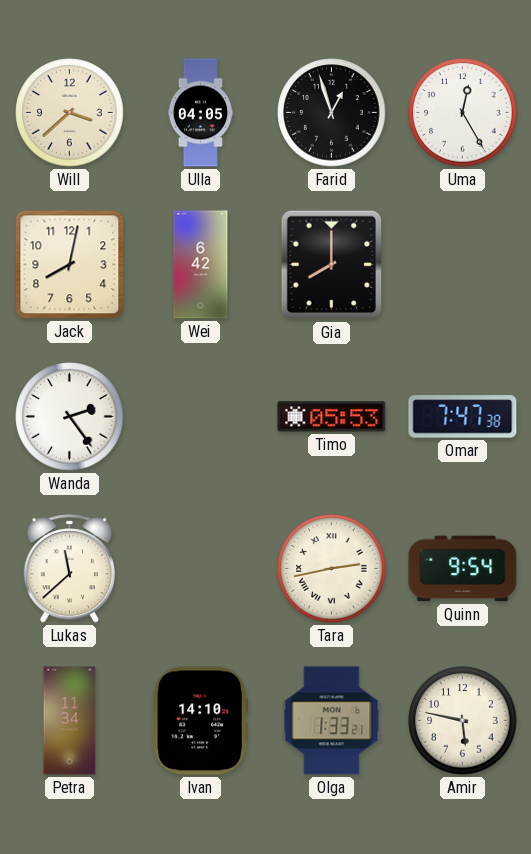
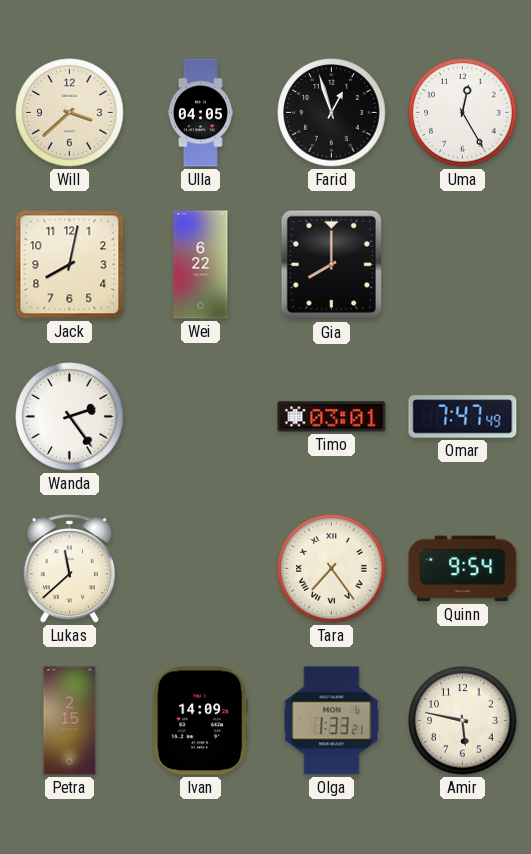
Wei: 6:42 -> 6:22
Timo: 05:53 -> 03:01
Omar: 7:47:38 -> 7:47:49
Tara: 2:43 -> 7:24
Petra: 11:34 -> 2:15
Ivan: 14:10 -> 14:09
